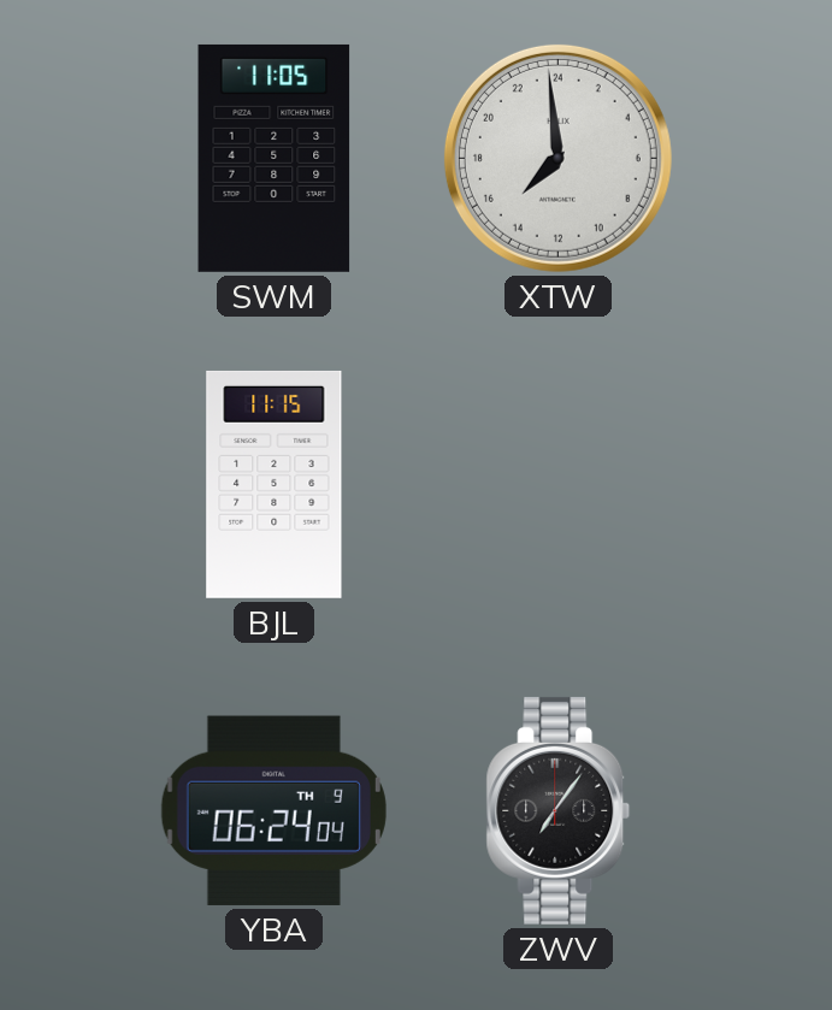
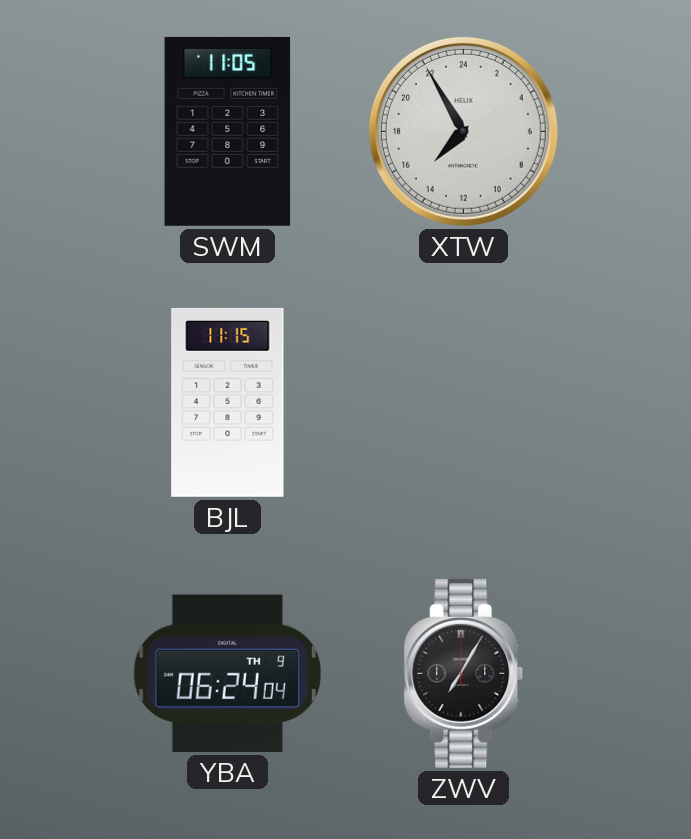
XTW: 14:59 -> 14:55
ZWV: 7:06 -> 7:05
